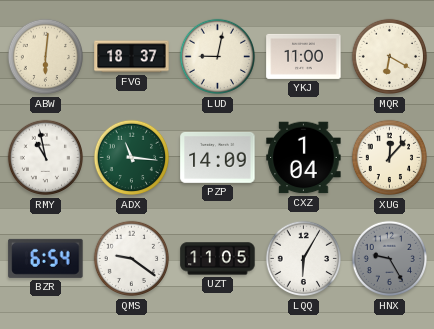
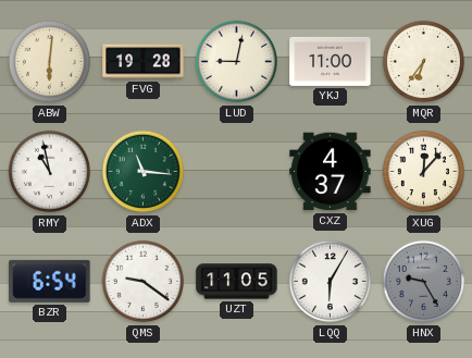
FVG: 18:37 -> 19:28
MQR: 6:20 -> 6:36
PZP: 14:09 -> none
CXZ: 1:04 -> 4:37
